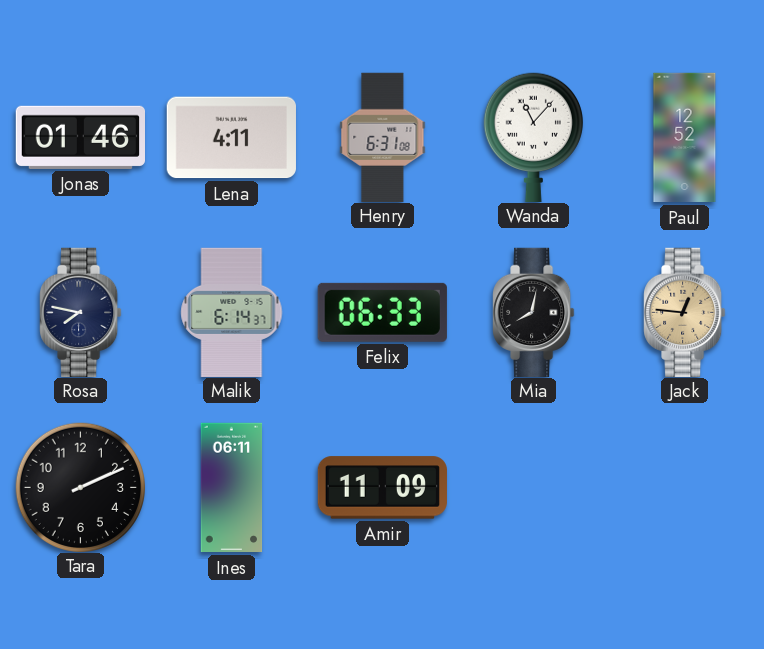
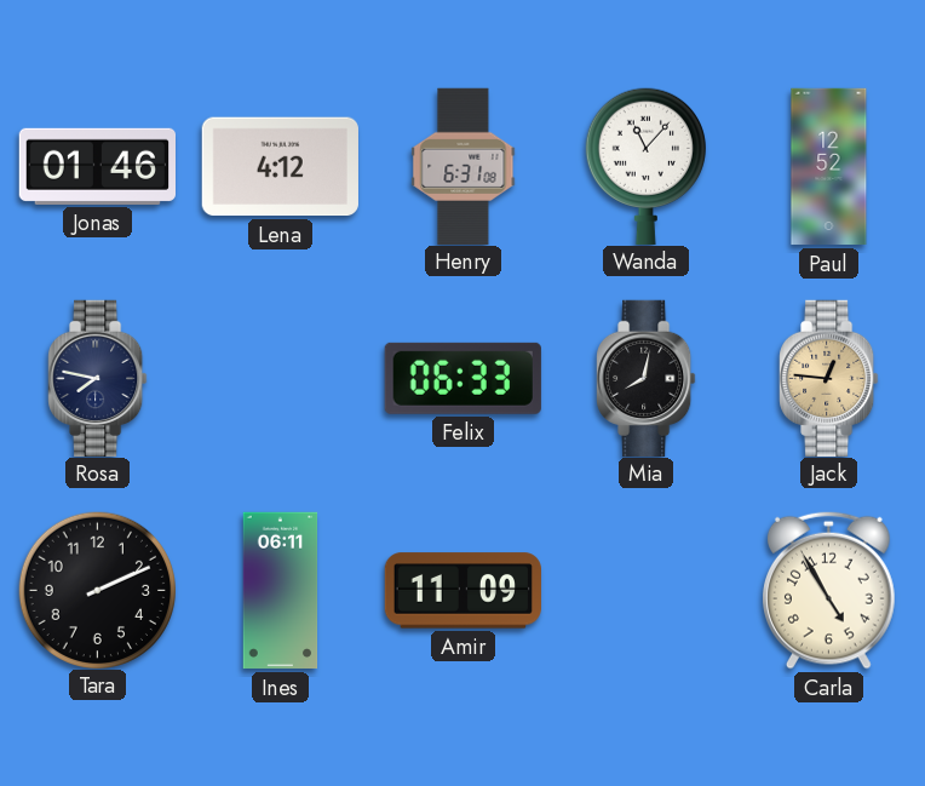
Lena: 4:11 -> 4:12
Malik: 6:14 -> none
Carla: none -> 4:55
